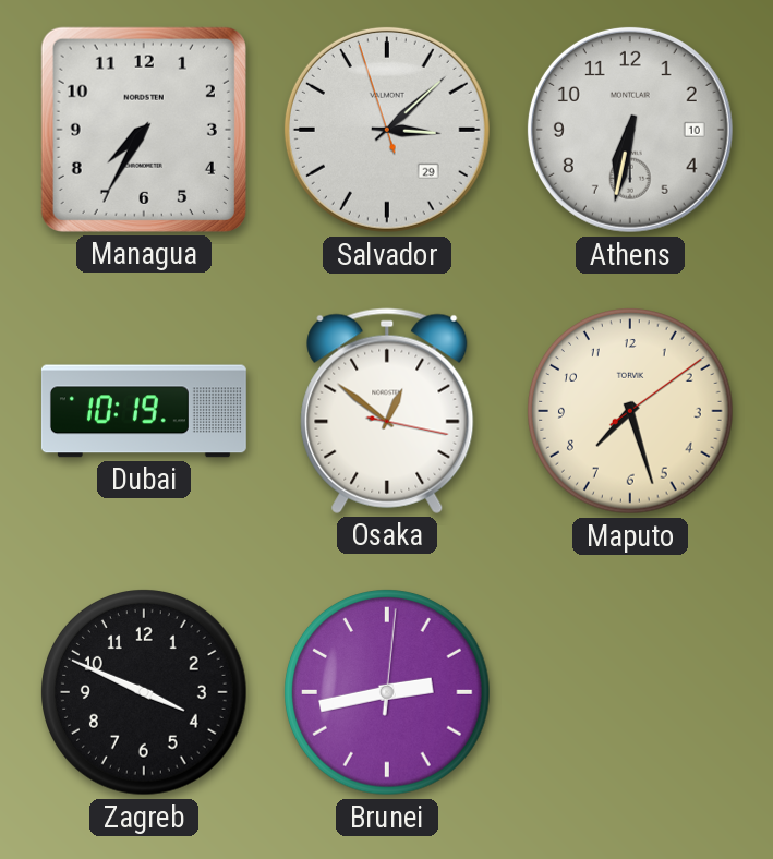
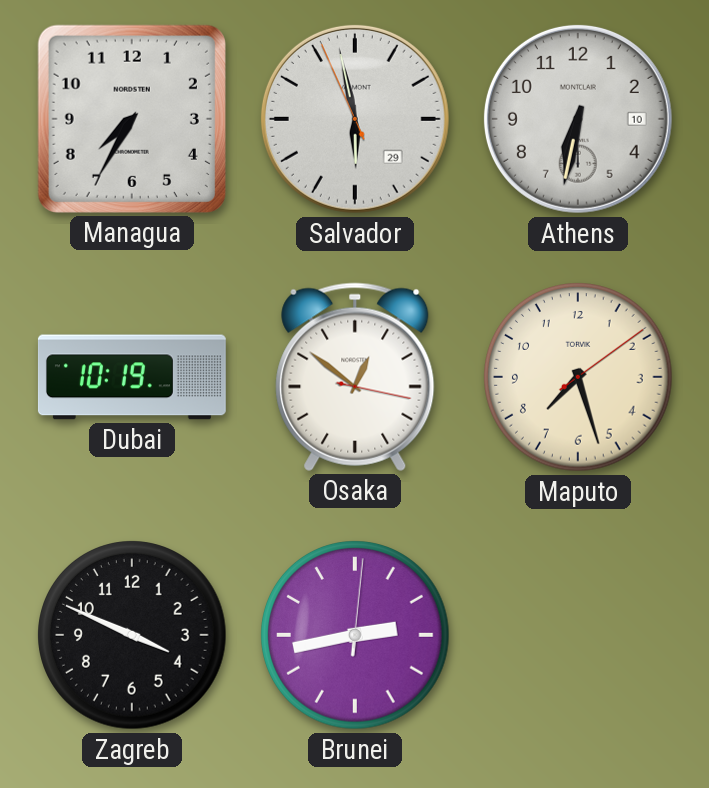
Salvador: 3:07 -> 5:57
